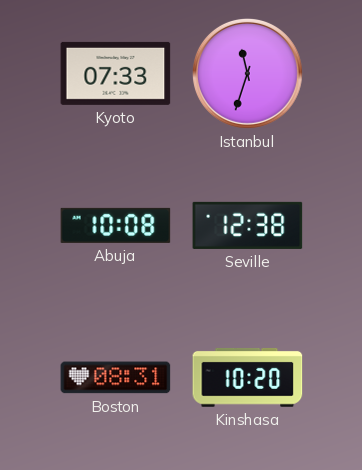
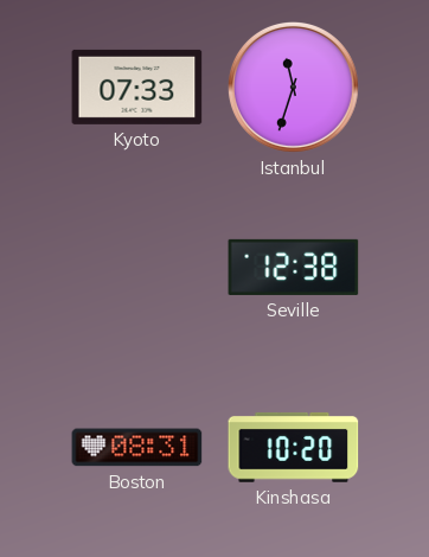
Abuja: 10:08 -> none
